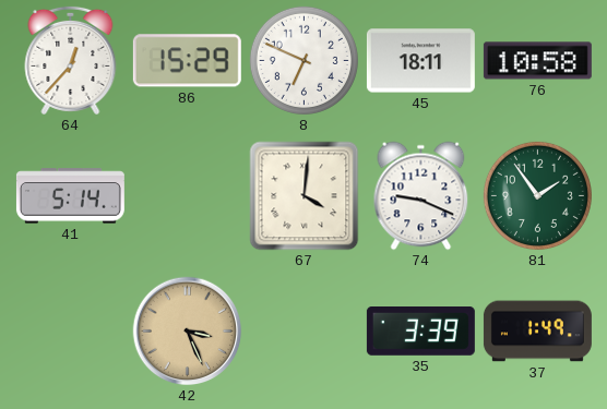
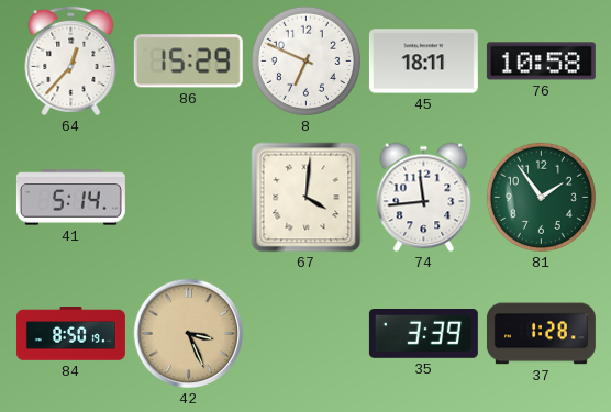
74: 9:19 -> 11:44
84: none -> 8:50
37: 1:49 -> 1:28
